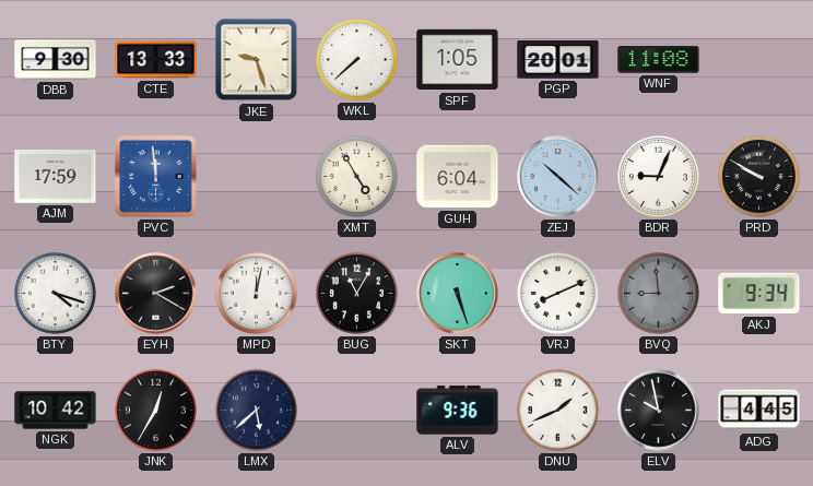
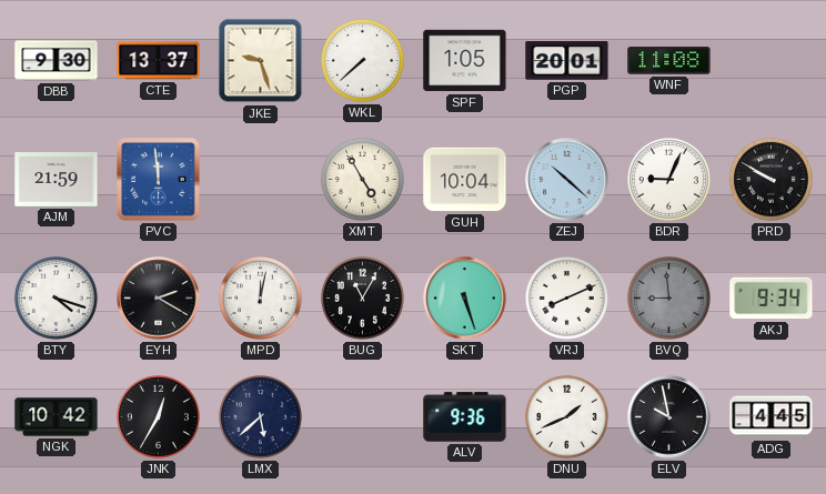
CTE: 13:33 -> 13:37
AJM: 17:59 -> 21:59
GUH: 6:04 -> 10:04
